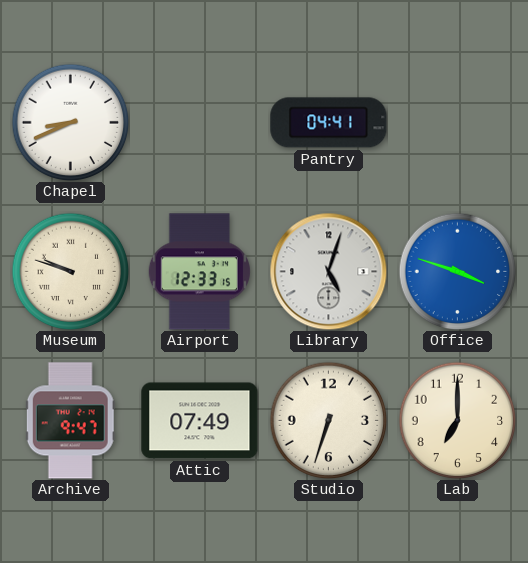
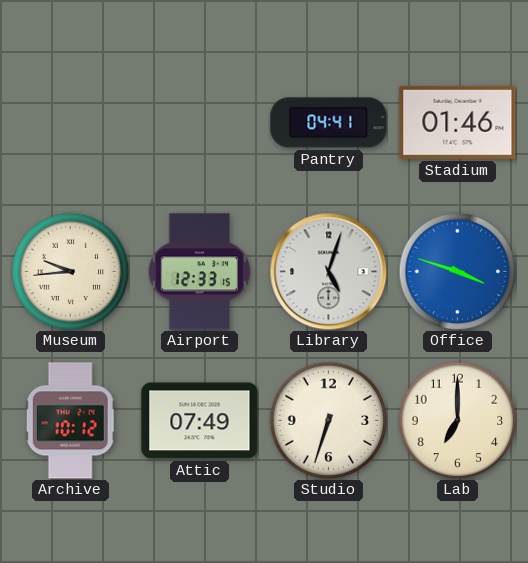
Chapel: 8:41 -> none
Stadium: none -> 01:46
Museum: 9:48 -> 9:44
Archive: 9:47 -> 10:12
